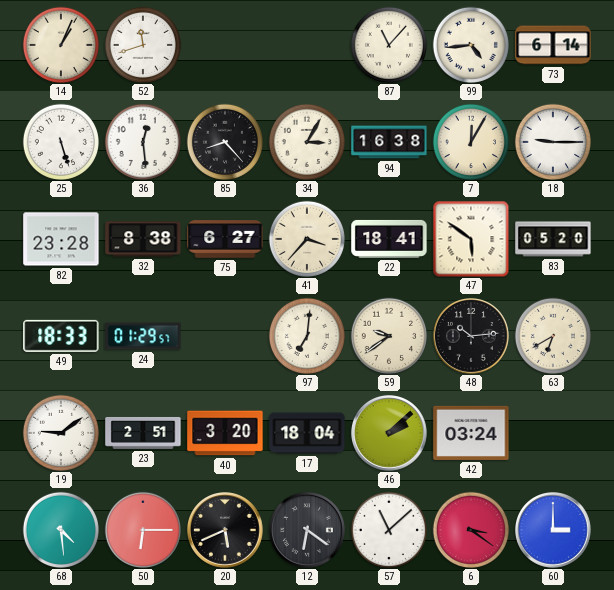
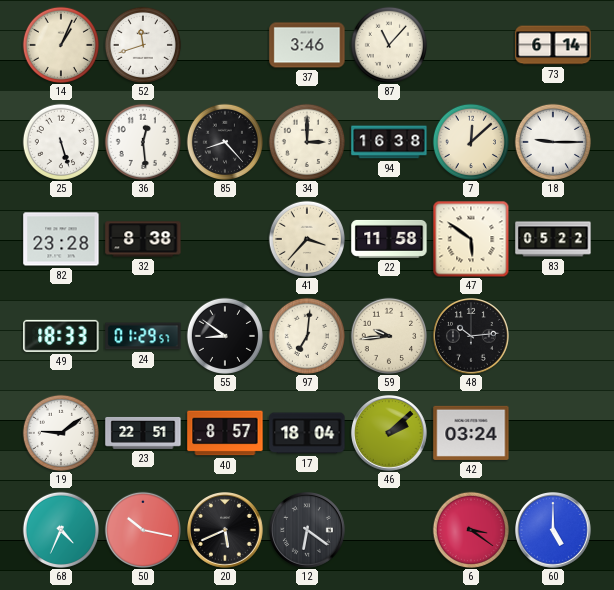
37: none -> 3:46
99: 4:44 -> none
34: 3:05 -> 3:00
7: 12:05 -> 12:08
75: 6:27 -> none
22: 18:41 -> 11:58
83: 05:20 -> 05:22
55: none -> 8:51
59: 9:39 -> 9:44
63: 6:40 -> none
23: 2:51 -> 22:51
40: 3:20 -> 8:57
68: 4:29 -> 4:34
50: 6:15 -> 10:17
57: 11:08 -> none
60: 3:00 -> 5:00
